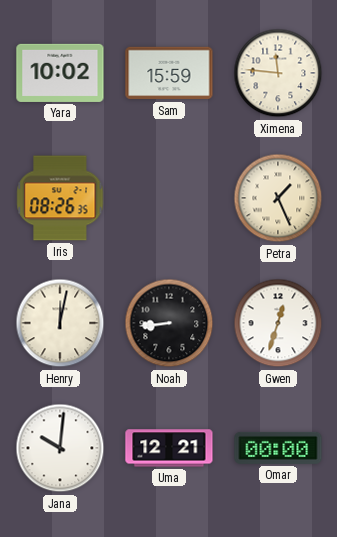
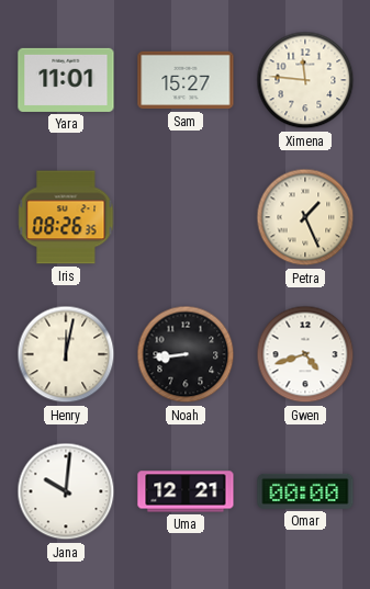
Yara: 10:02 -> 11:01
Sam: 15:59 -> 15:27
Gwen: 12:33 -> 4:42
